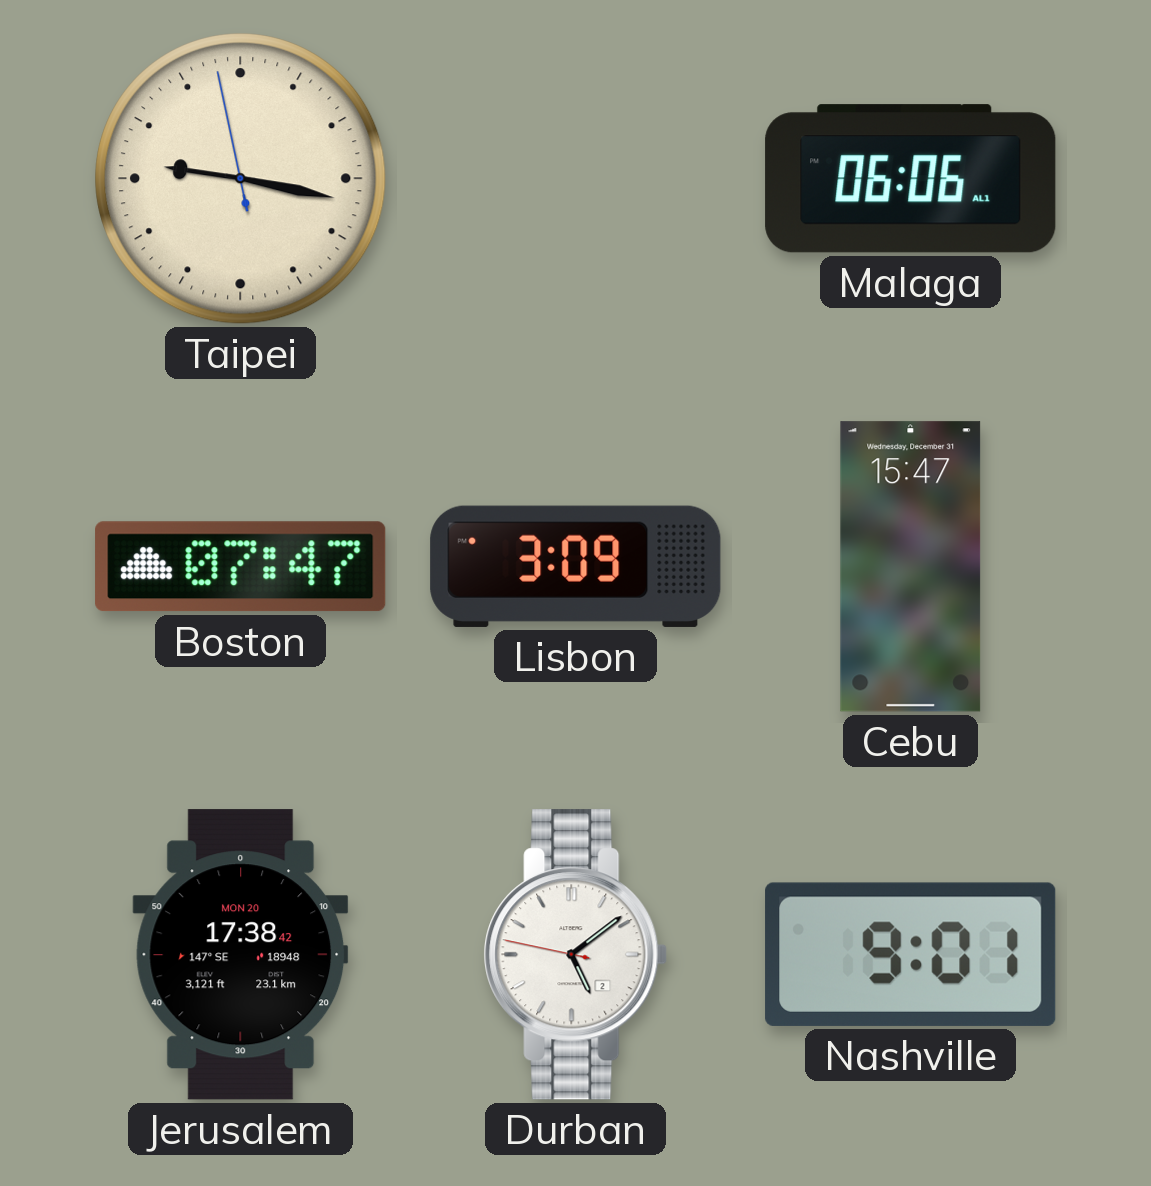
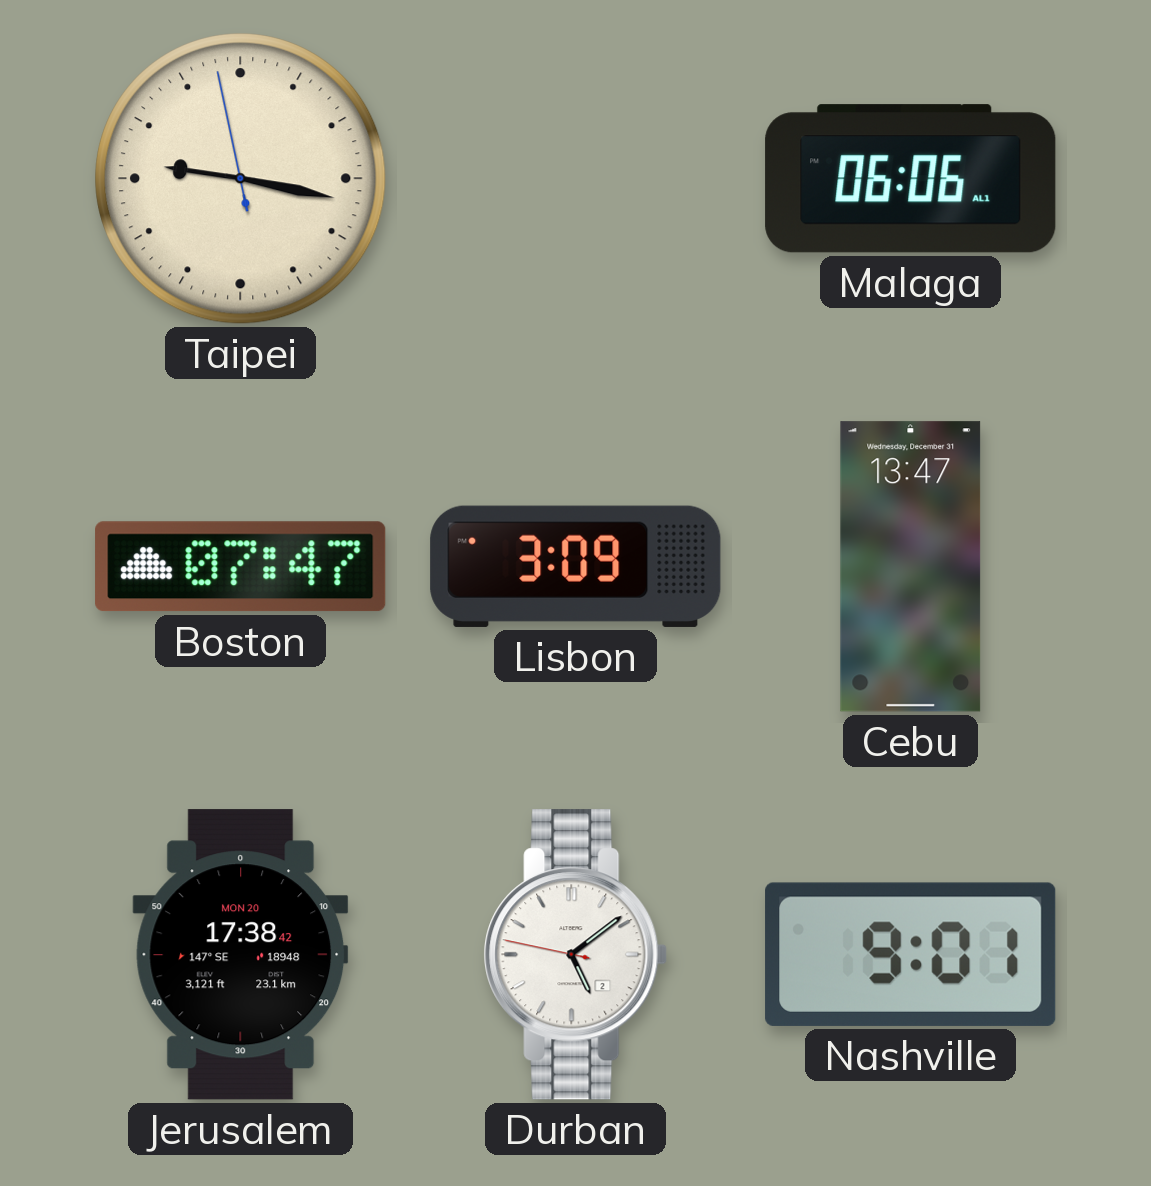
Cebu: 15:47 -> 13:47
